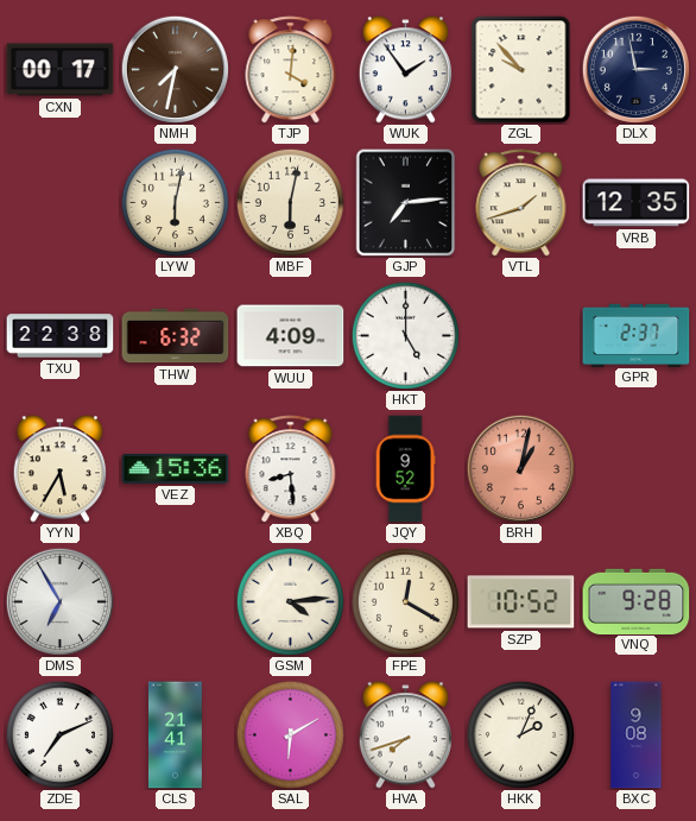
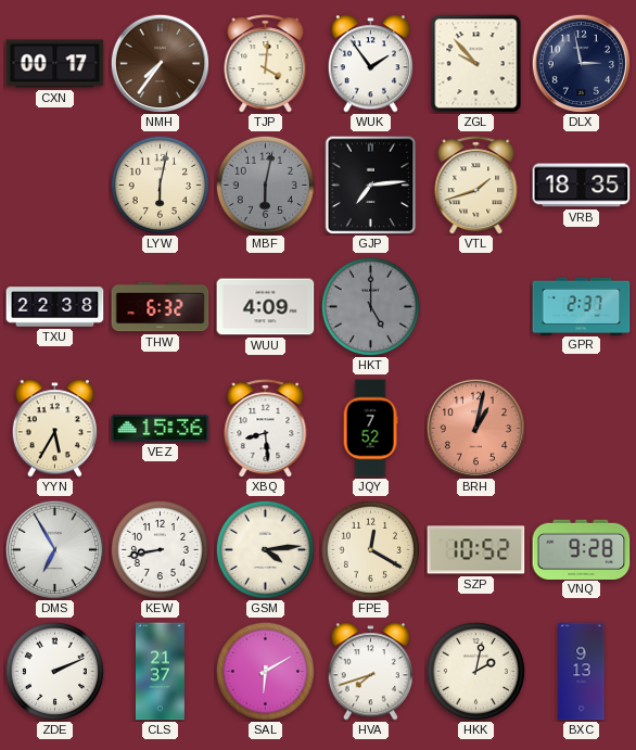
NMH: 7:32 -> 7:36
MBF dial: cream -> grey
VRB: 12:35 -> 18:35
HKT dial: white -> grey
JQY: 9:52 -> 7:52
KEW: none -> 8:43
ZDE: 7:11 -> 2:11
CLS: 21:41 -> 21:37
HKK: 2:04 -> 2:02
BXC: 9:08 -> 9:13
